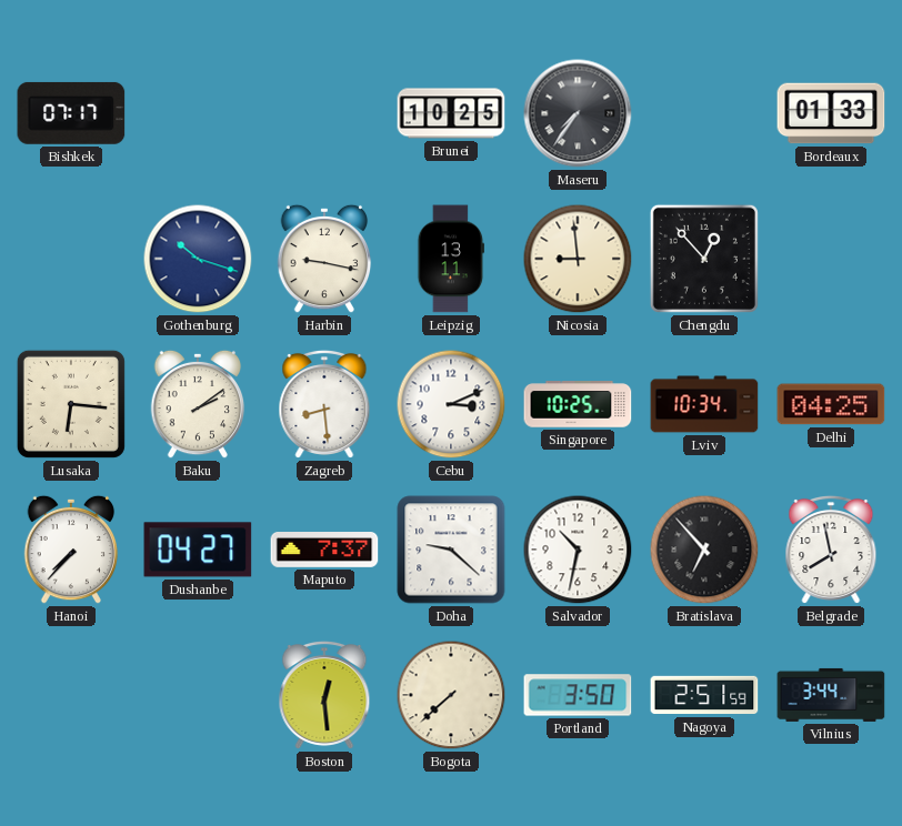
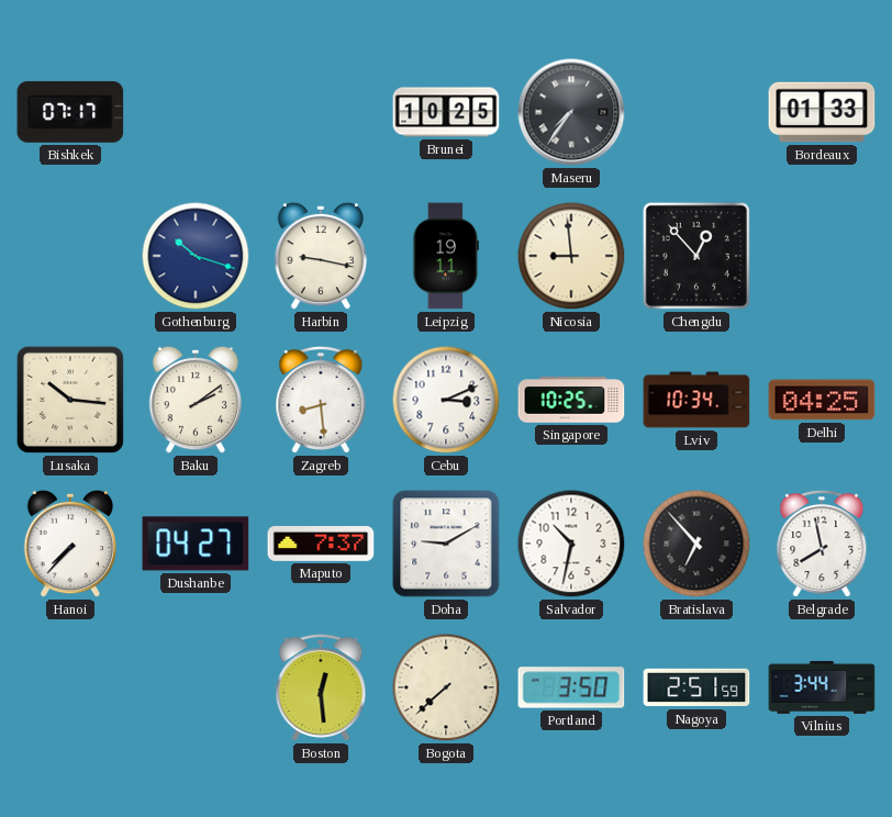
Leipzig: 13:11 -> 19:11
Lusaka: 6:16 -> 10:16
Doha: 9:22 -> 9:10
